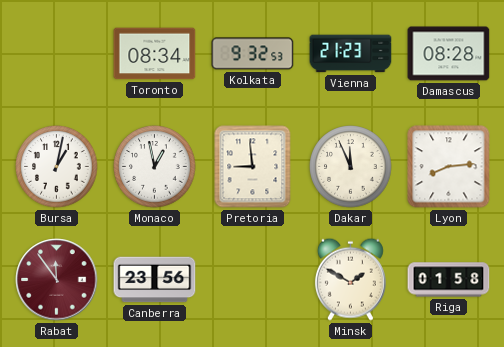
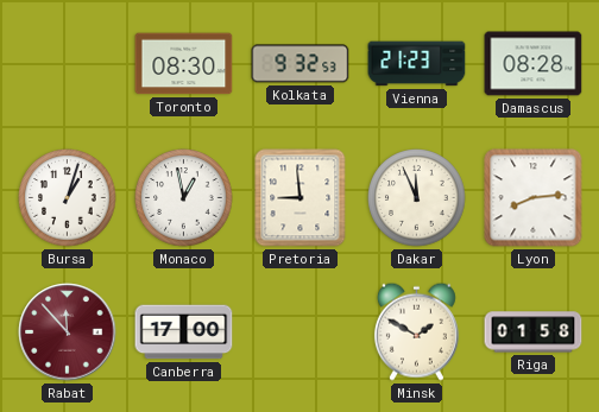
Toronto: 08:34 -> 08:30
Bursa: 1:02 -> 1:03
Rabat: 11:54 -> 11:53
Canberra: 23:56 -> 17:00
